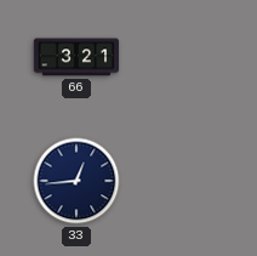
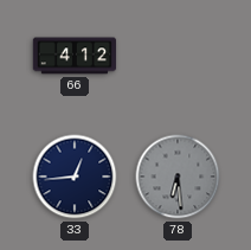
66: 3:21 -> 4:12
78: none -> 6:29
